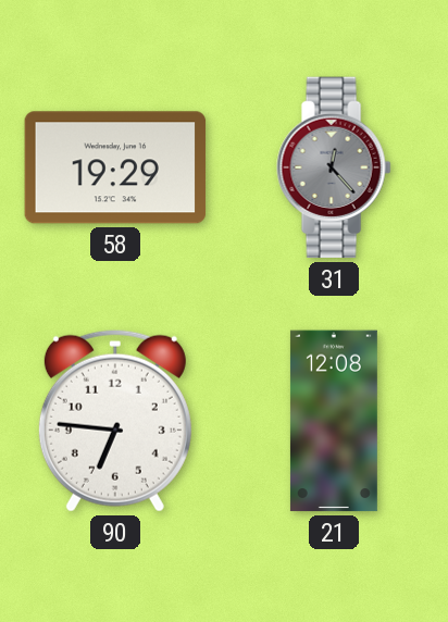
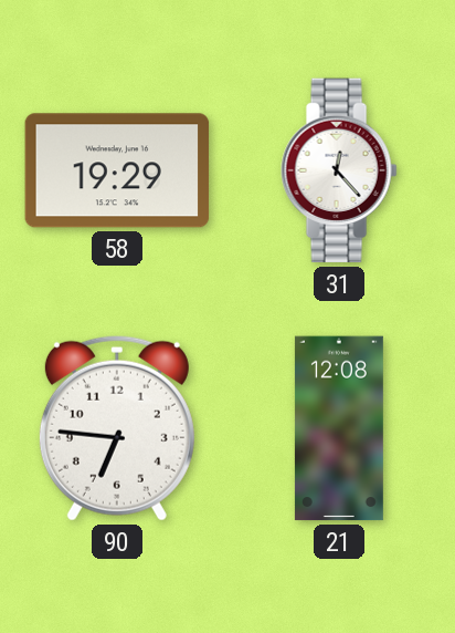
31 dial: grey -> white
